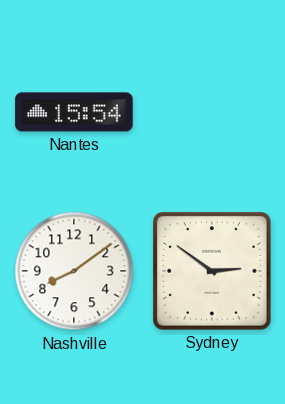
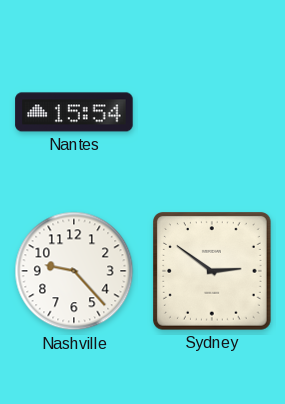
Nashville: 8:09 -> 9:23
